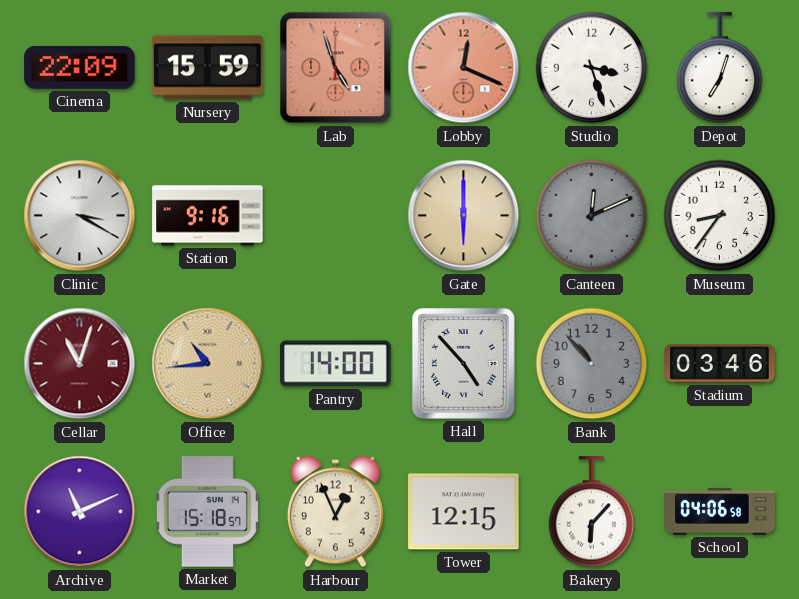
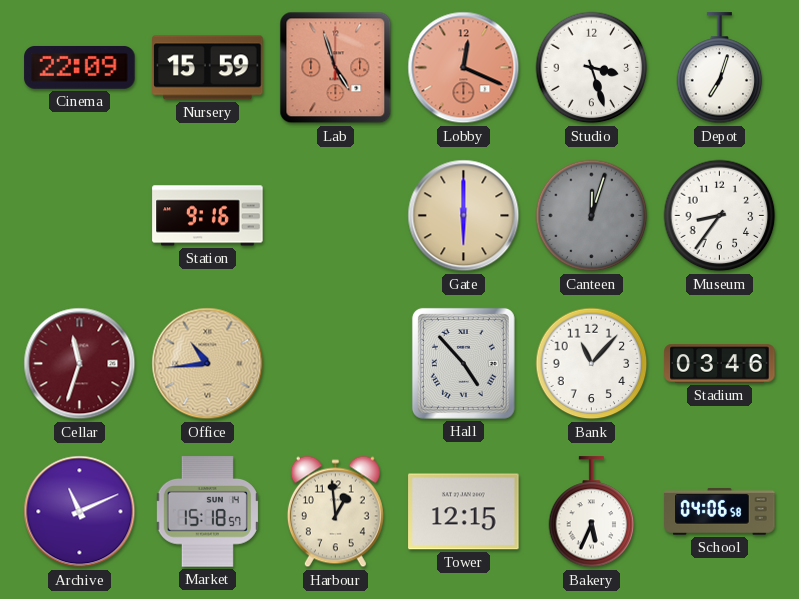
Clinic: 3:20 -> none
Canteen: 12:11 -> 12:03
Cellar: 11:03 -> 11:33
Pantry: 14:00 -> none
Bank: 10:53 -> 11:07
Bank dial: grey -> white
Harbour: 12:56 -> 12:59
Bakery: 6:07 -> 5:34
